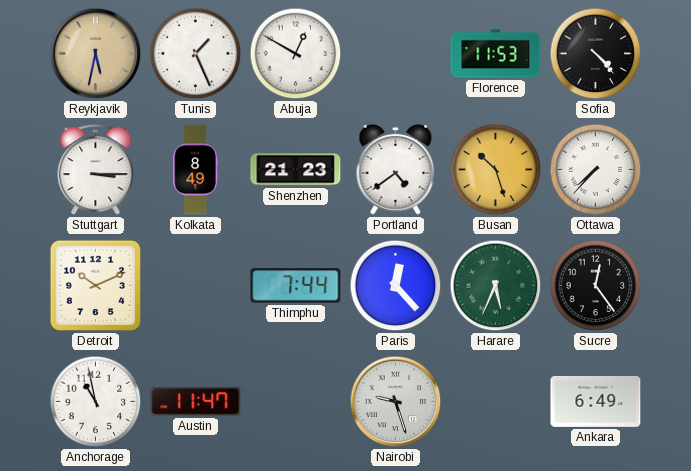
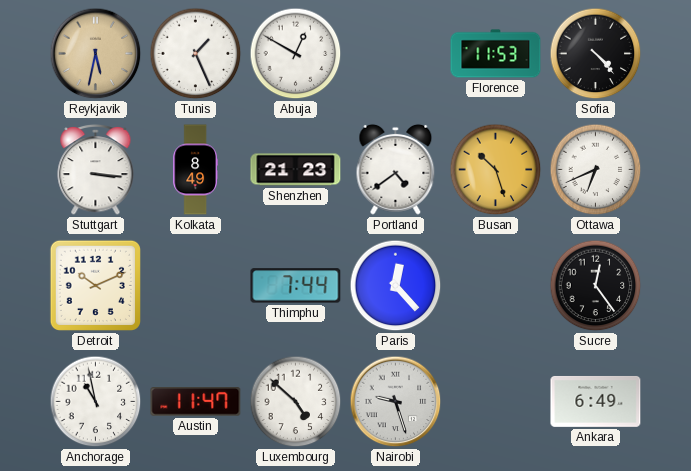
Stuttgart: 3:15 -> 3:16
Ottawa: 7:37 -> 6:41
Harare: 5:34 -> none
Luxembourg: none -> 4:52
